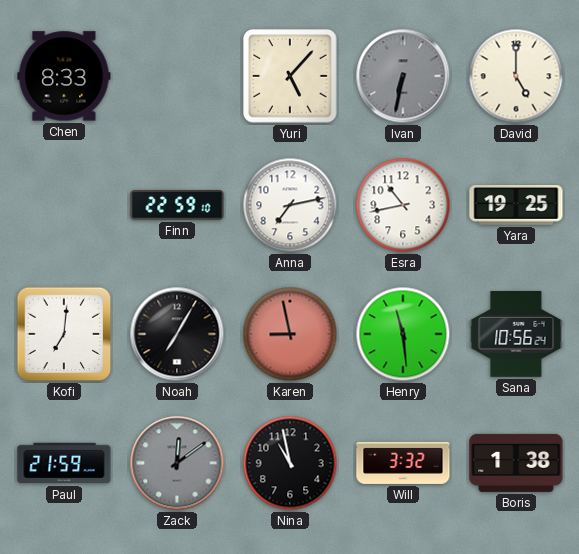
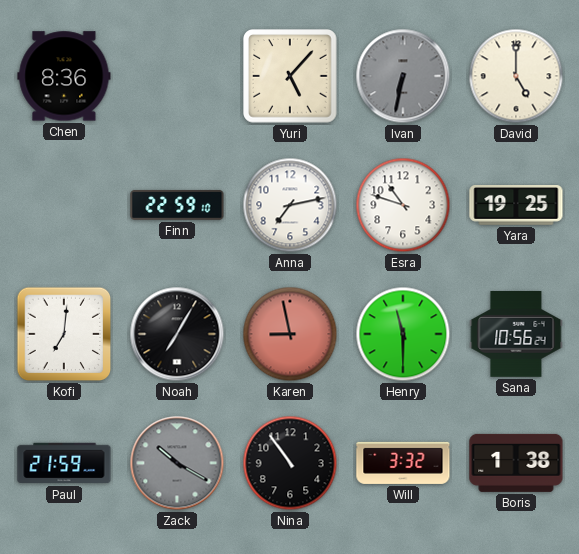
Chen: 8:33 -> 8:36
Esra: 10:43 -> 10:48
Henry: 11:29 -> 11:30
Zack: 12:09 -> 10:20
Nina: 10:58 -> 10:54
